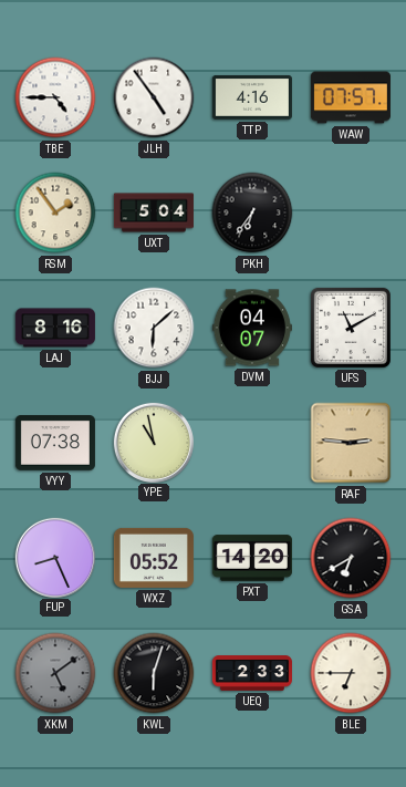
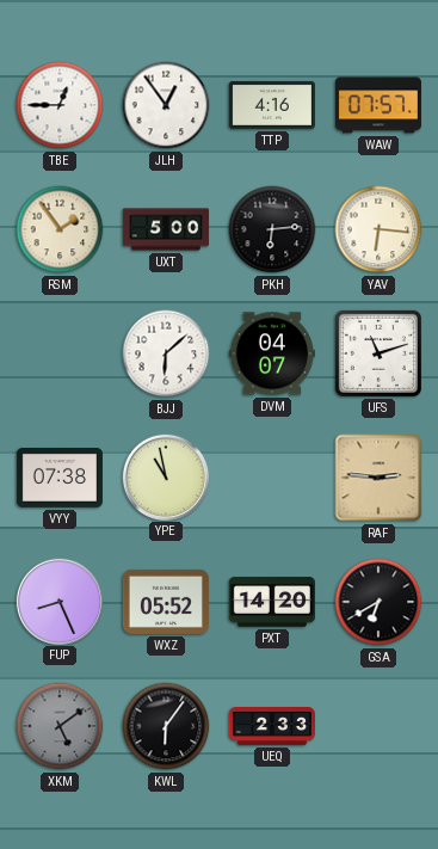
TBE: 4:45 -> 12:45
JLH: 4:54 -> 12:54
UXT: 5:04 -> 5:00
PKH: 6:36 -> 6:14
YAV: none -> 6:16
LAJ: 8:16 -> none
UFS: 11:10 -> 11:12
KWL: 6:03 -> 6:06
BLE: 6:45 -> none
